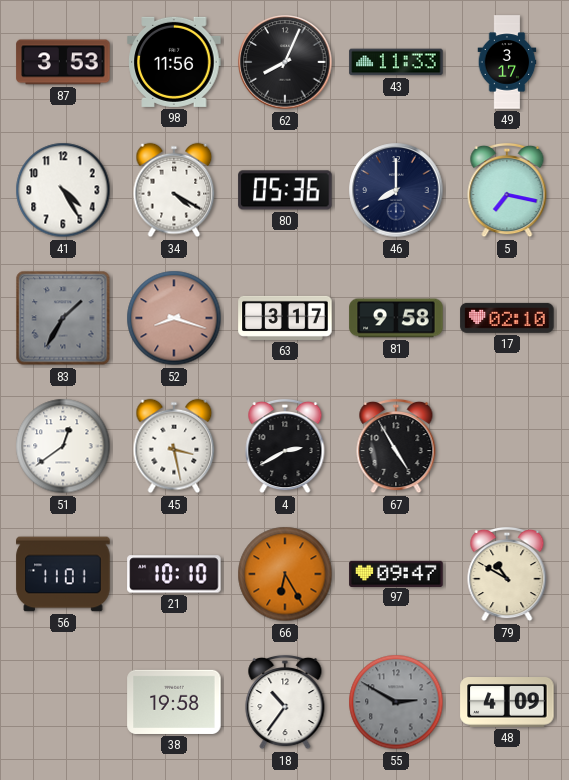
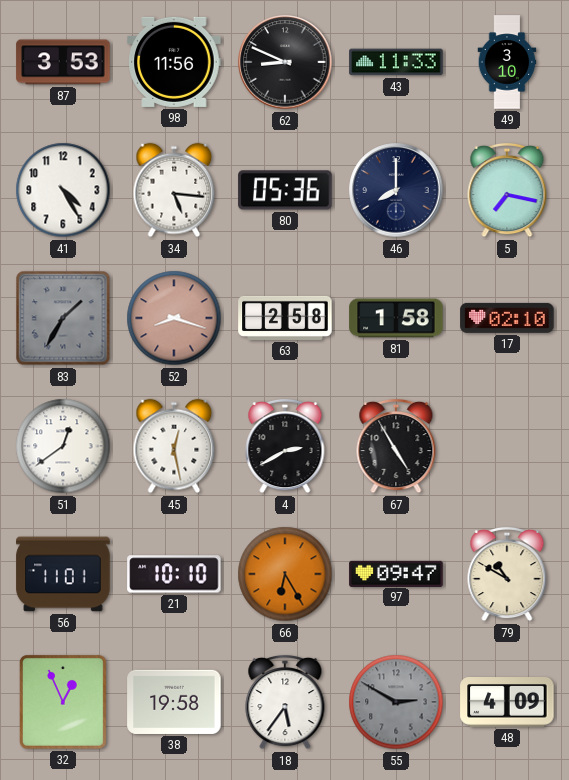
62: 8:04 -> 8:49
49: 3:17 -> 3:10
34: 4:20 -> 5:16
63: 3:17 -> 2:58
81: 9:58 -> 1:58
45: 3:28 -> 12:28
32: none -> 12:56
18: 10:36 -> 5:36
